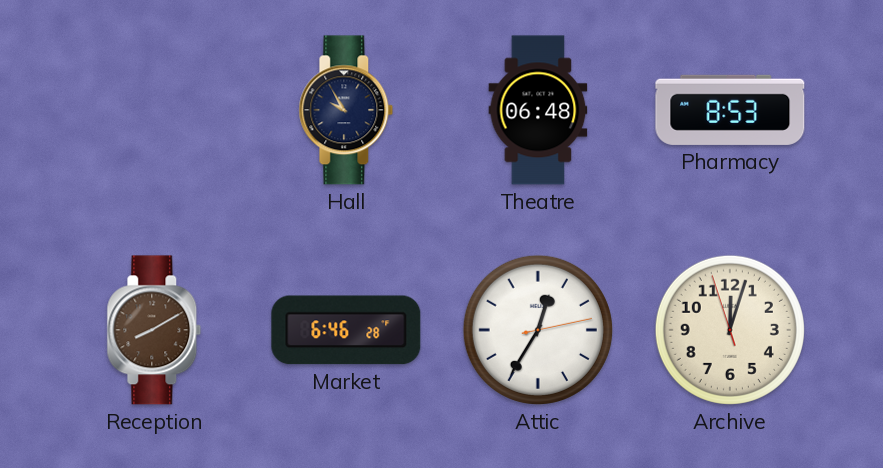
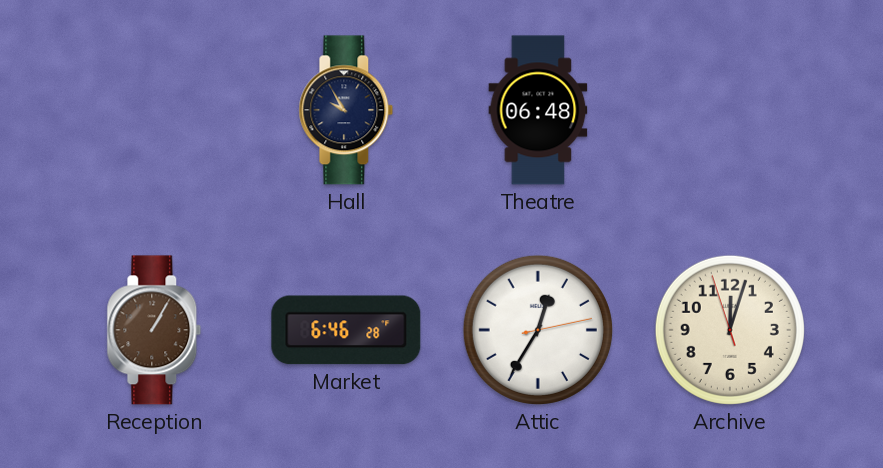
Pharmacy: 8:53 -> none
Reception: 8:10 -> 1:05
